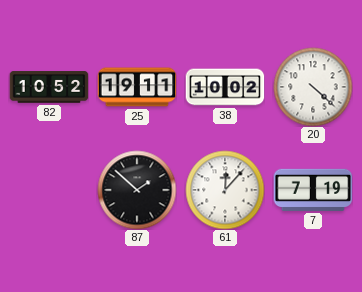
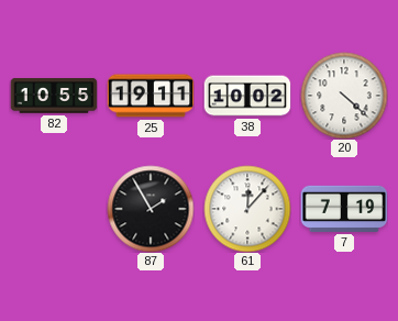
82: 10:52 -> 10:55
87: 1:52 -> 1:55
